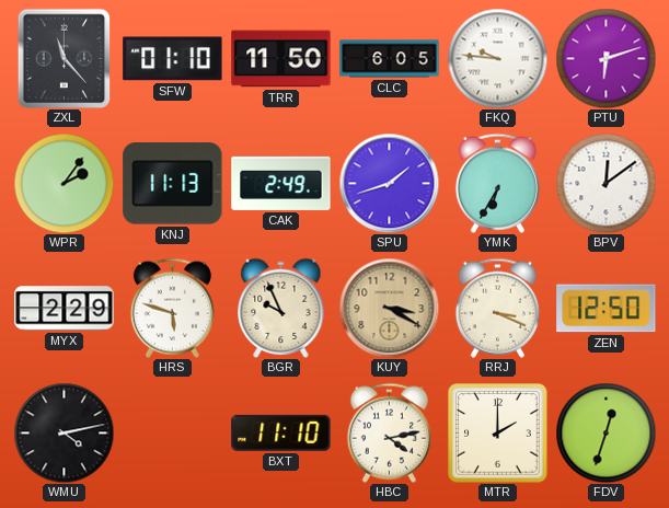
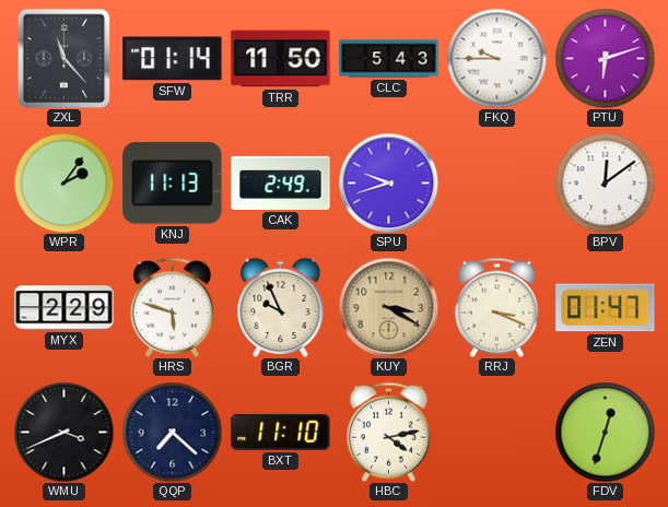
SFW: 01:10 -> 01:14
CLC: 6:05 -> 5:43
FKQ: 9:46 -> 9:45
SPU: 1:42 -> 9:42
YMK: 6:35 -> none
ZEN: 12:50 -> 01:47
WMU: 4:13 -> 3:41
QQP: none -> 7:22
MTR: 2:00 -> none
